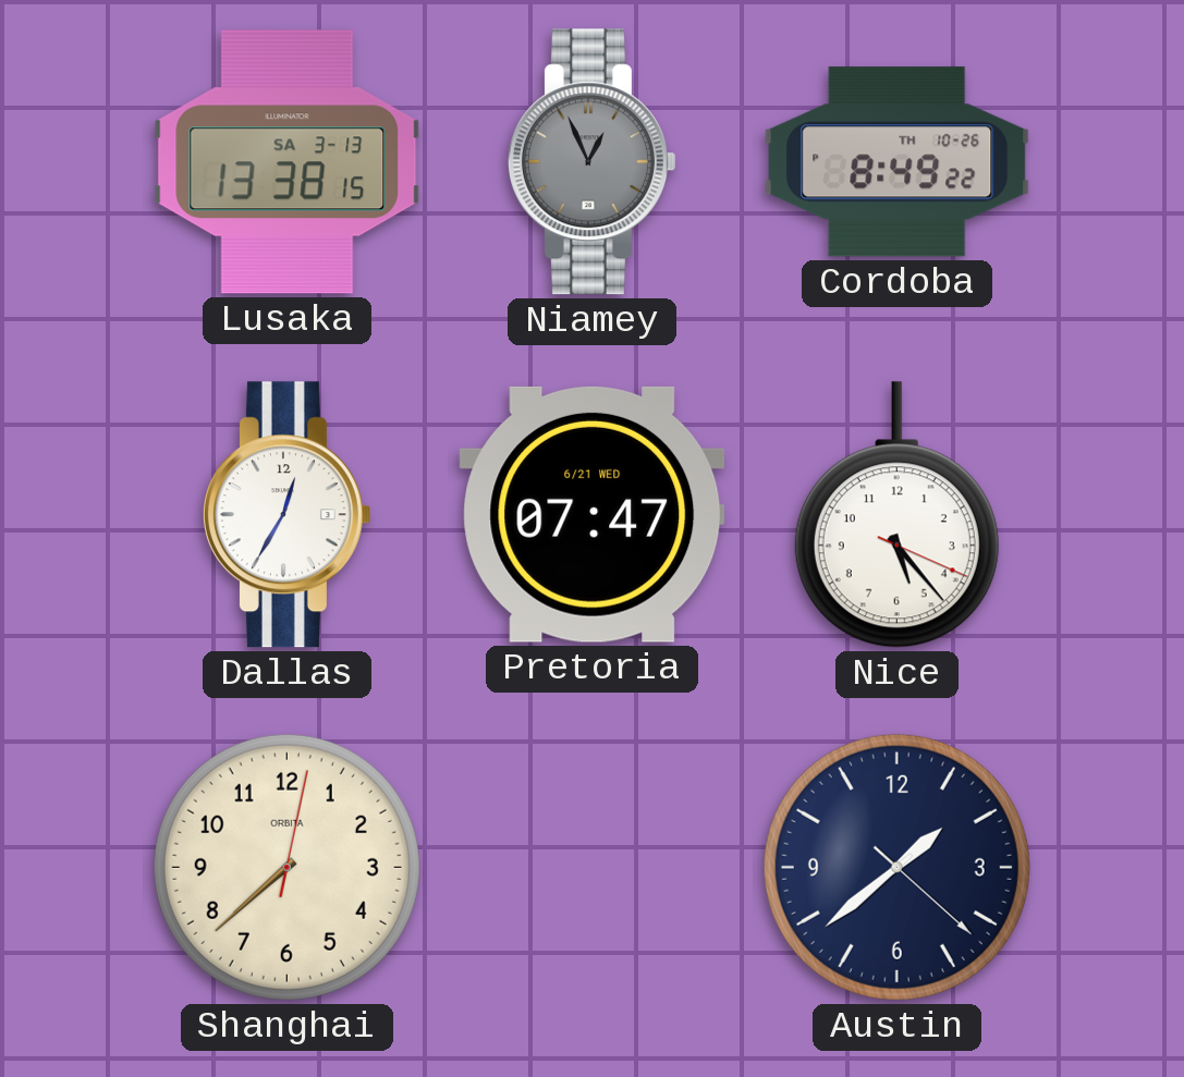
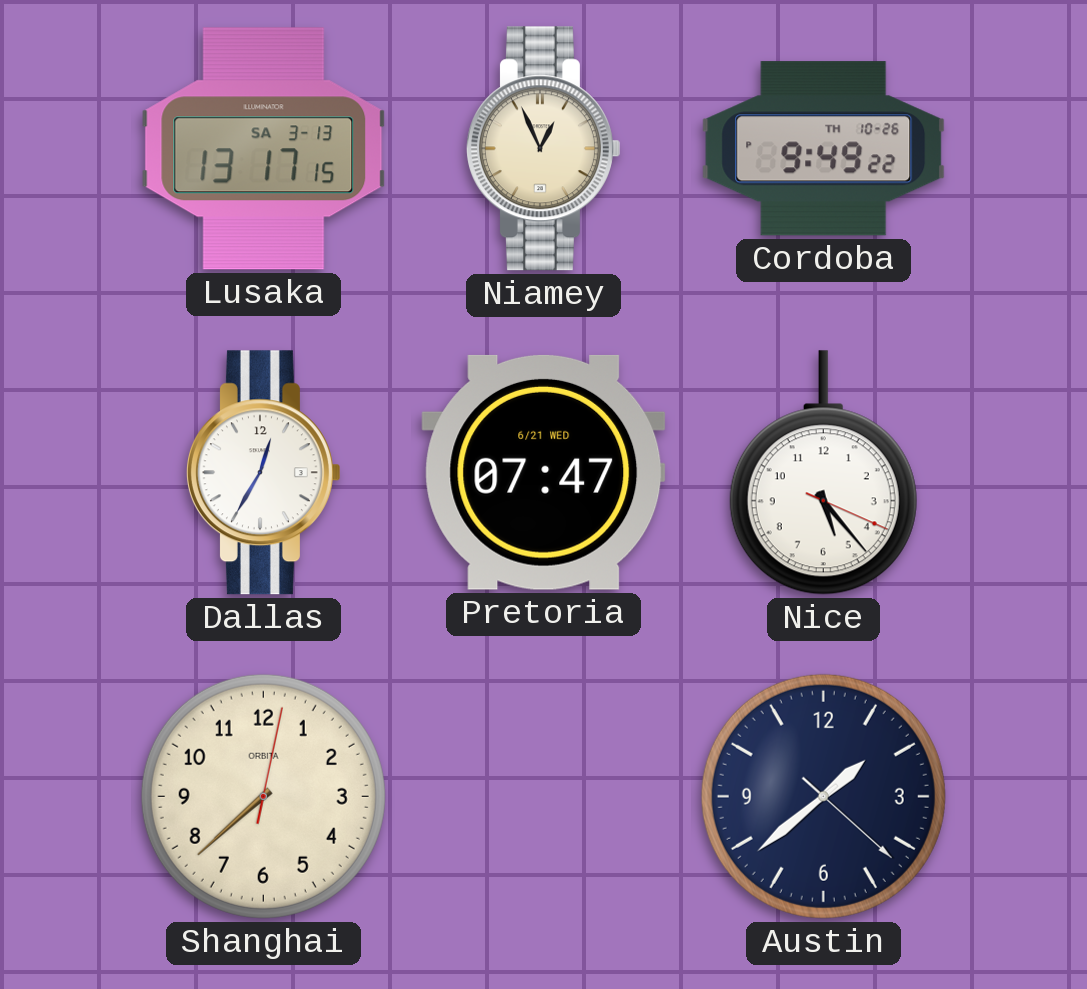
Lusaka: 13:38 -> 13:17
Niamey dial: grey -> cream
Cordoba: 8:49 -> 9:49
